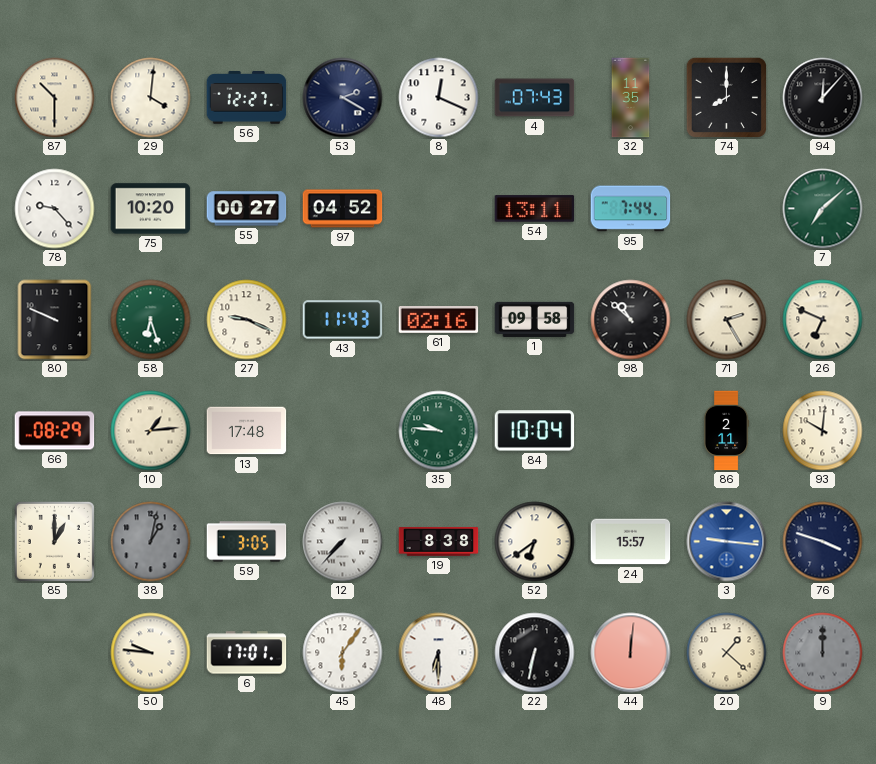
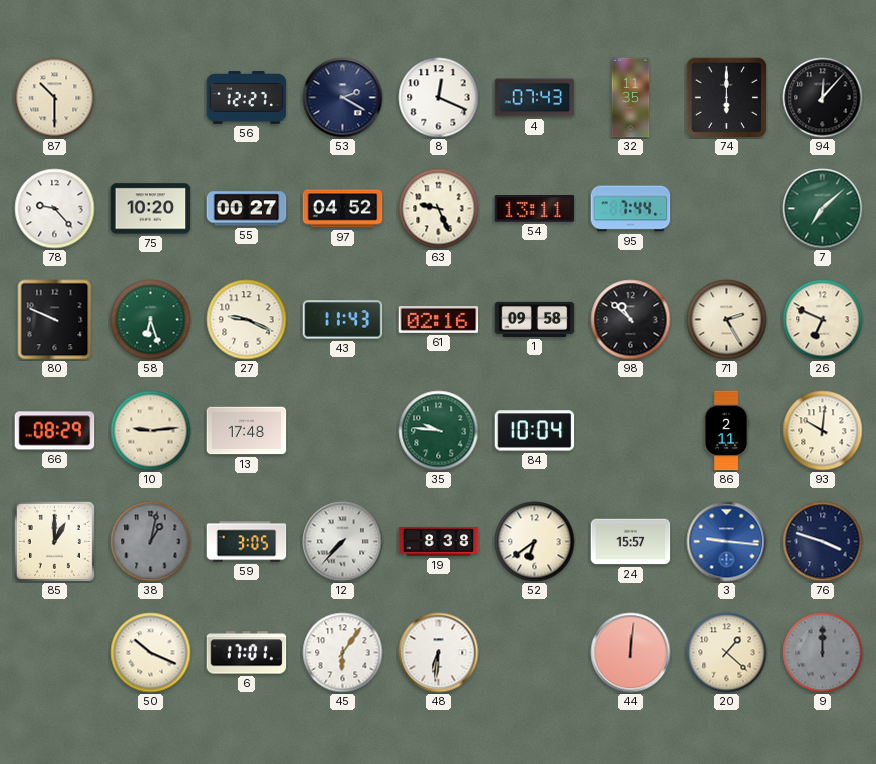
29: 4:01 -> none
74: 8:00 -> 6:00
63: none -> 9:26
10: 1:14 -> 9:14
50: 9:46 -> 10:19
48: 6:30 -> 6:31
22: 6:32 -> none
